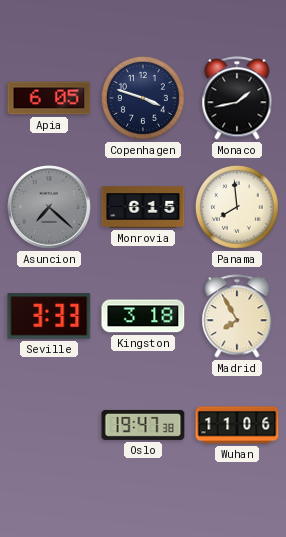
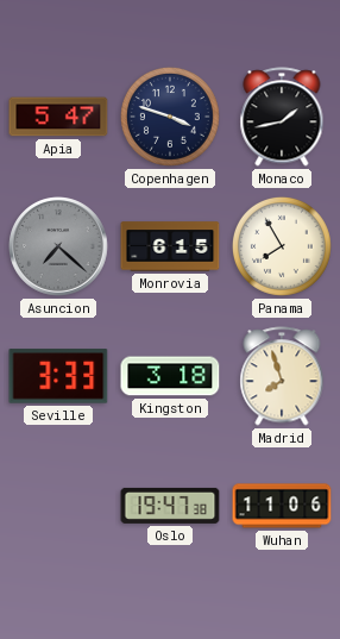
Apia: 6:05 -> 5:47
Panama: 7:59 -> 7:55
Madrid: 7:55 -> 7:57
